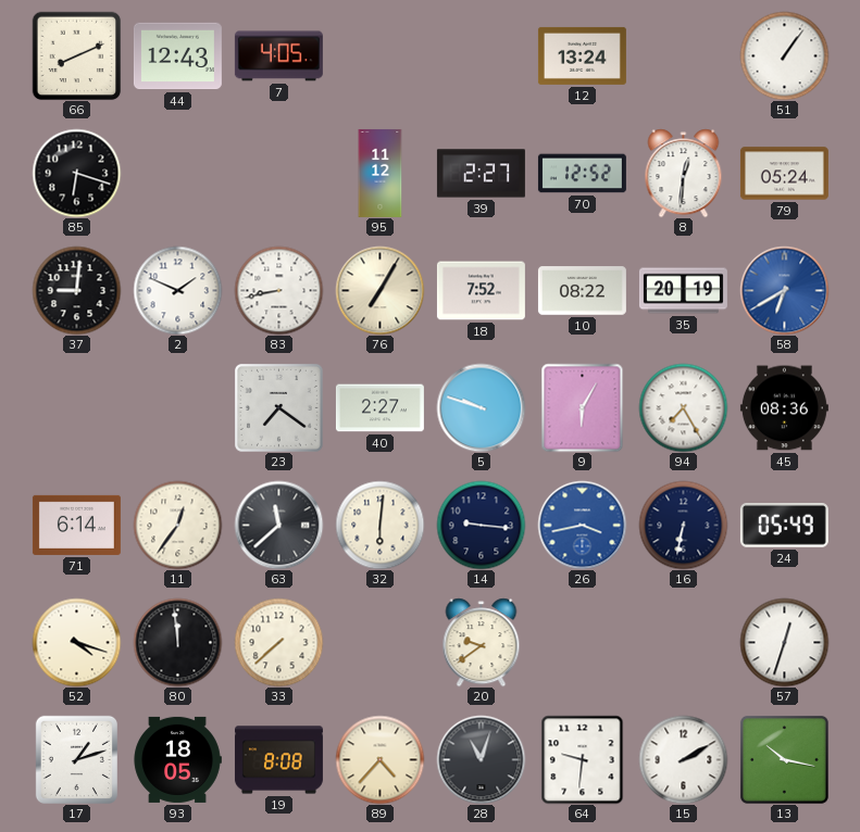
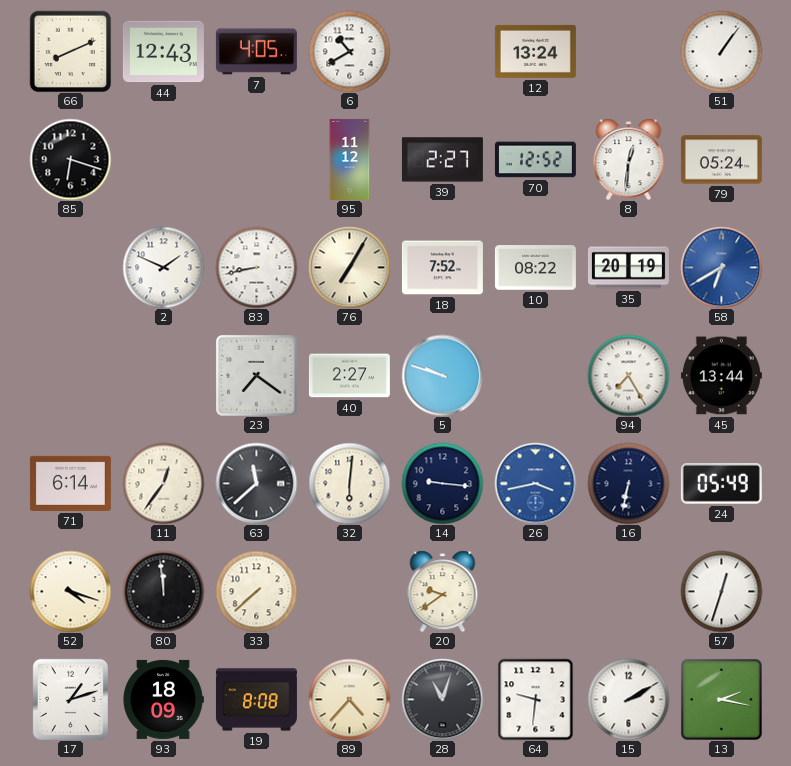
6: none -> 10:40
37: 9:01 -> none
9: 6:05 -> none
45: 08:36 -> 13:44
93: 18:05 -> 18:09
13: 10:17 -> 2:17
